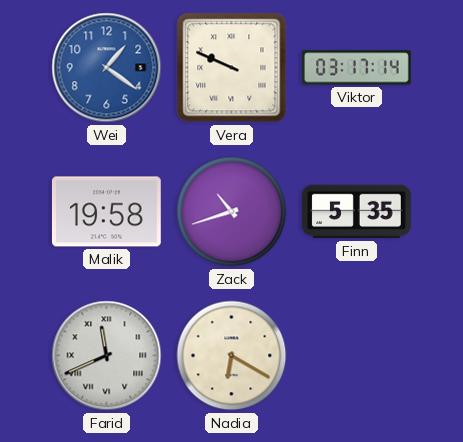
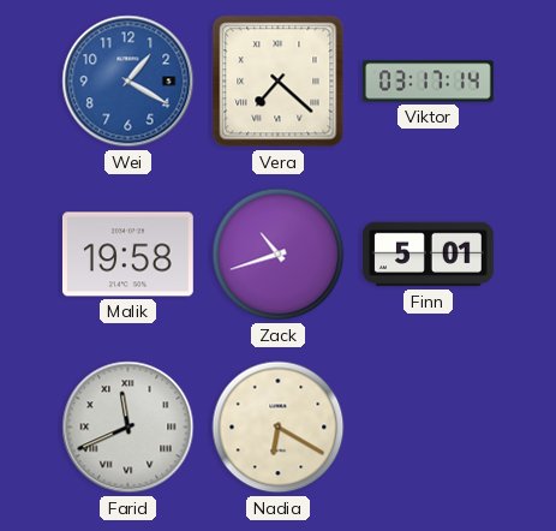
Wei: 1:21 -> 1:20
Vera: 9:49 -> 7:22
Finn: 5:35 -> 5:01
